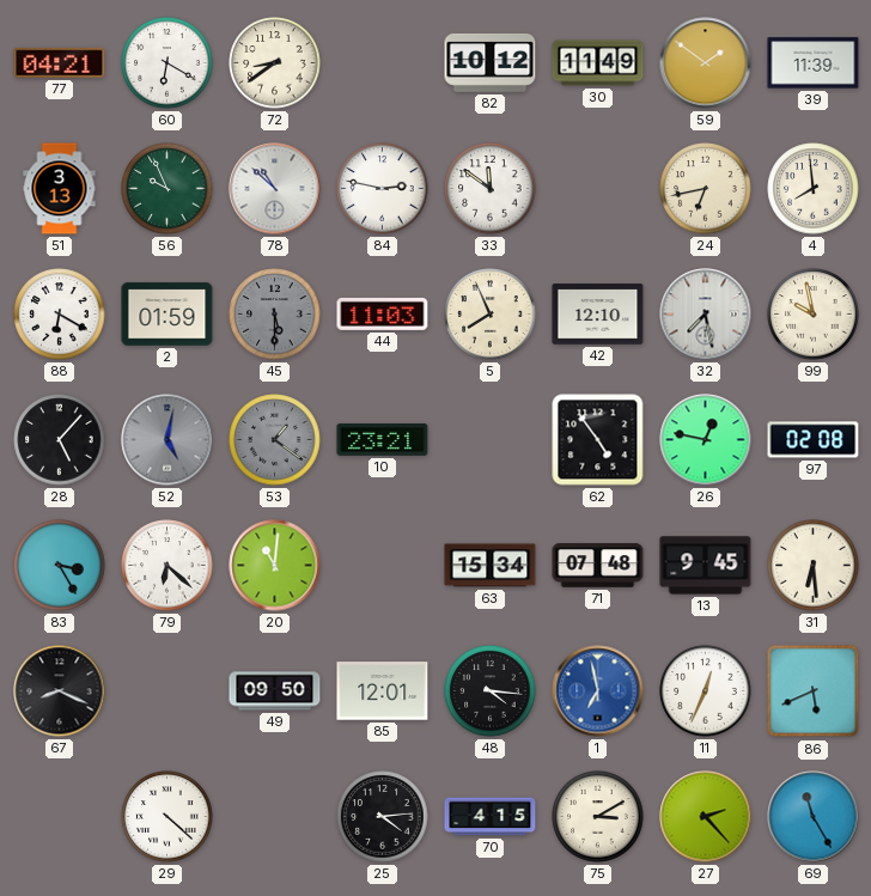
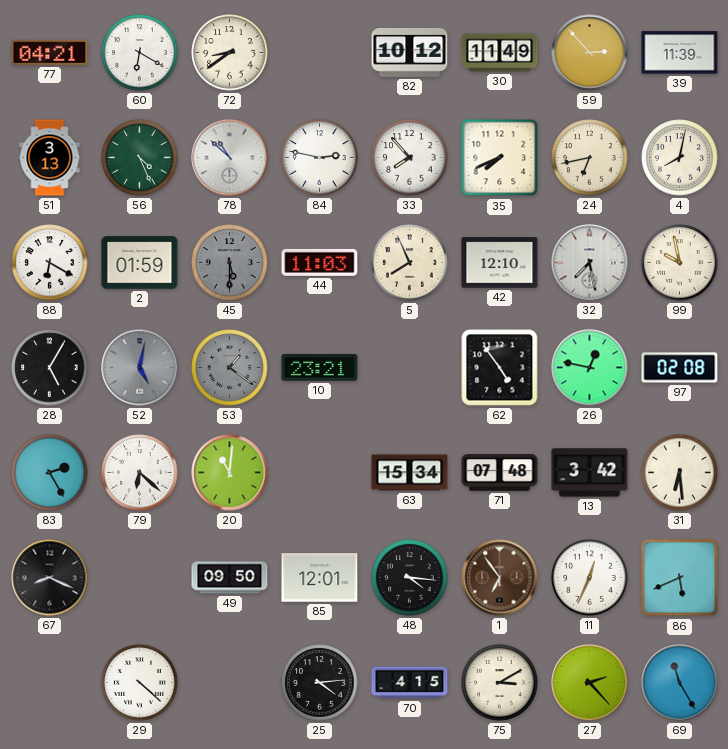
59: 1:51 -> 2:53
56: 9:56 -> 4:26
33: 11:51 -> 7:53
35: none -> 7:41
4: 7:59 -> 8:02
28: 5:07 -> 5:05
83: 3:25 -> 2:25
13: 9:45 -> 3:42
1: 6:58 -> 6:54
1 dial: blue -> brown
